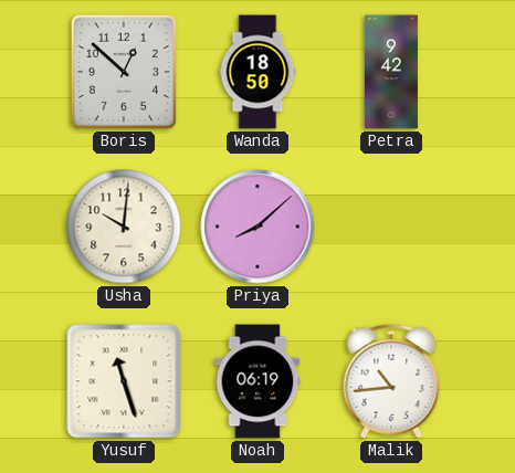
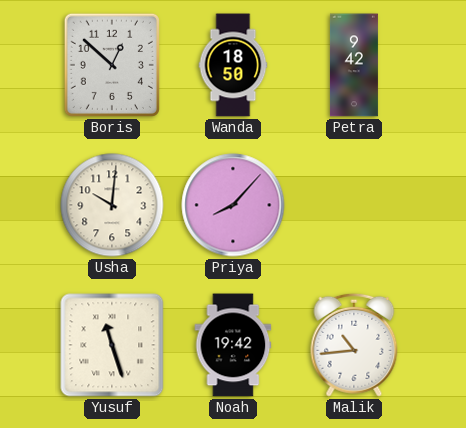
Priya: 8:08 -> 8:07
Noah: 06:19 -> 19:42
